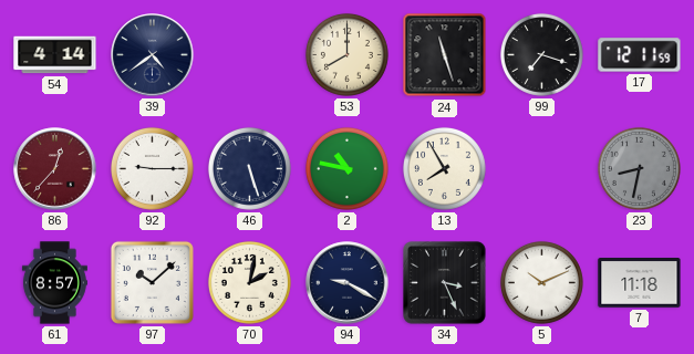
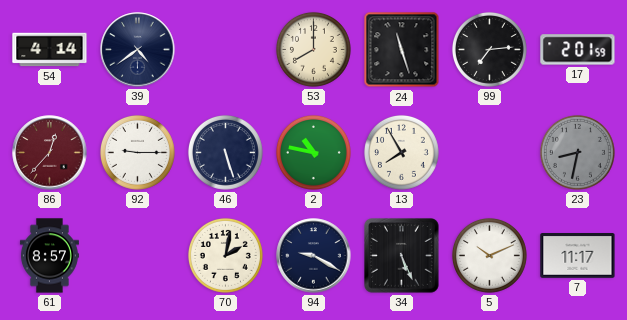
99: 7:18 -> 7:14
17: 12:11 -> 2:01
97: 10:08 -> none
34: 3:26 -> 5:26
7: 11:18 -> 11:17
